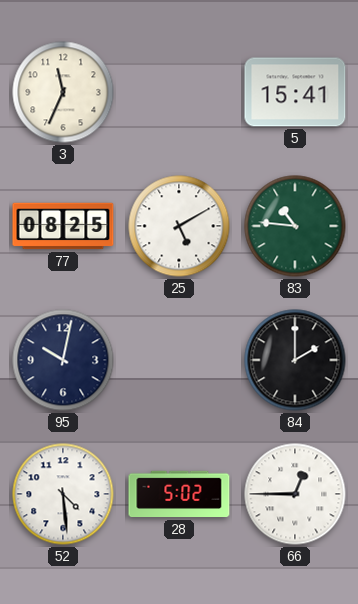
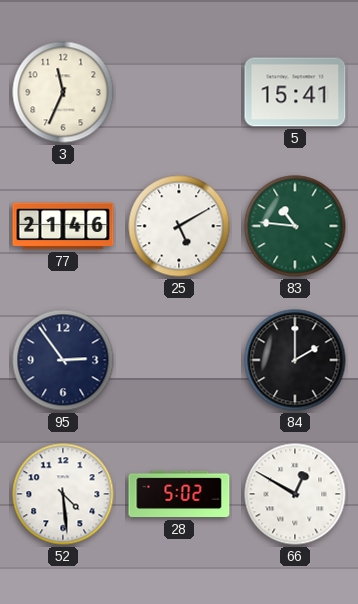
77: 08:25 -> 21:46
95: 10:02 -> 2:54
66: 12:45 -> 12:50
